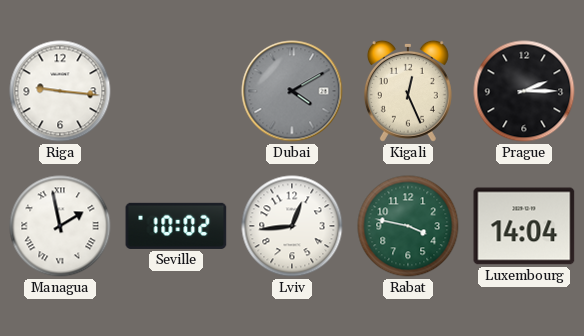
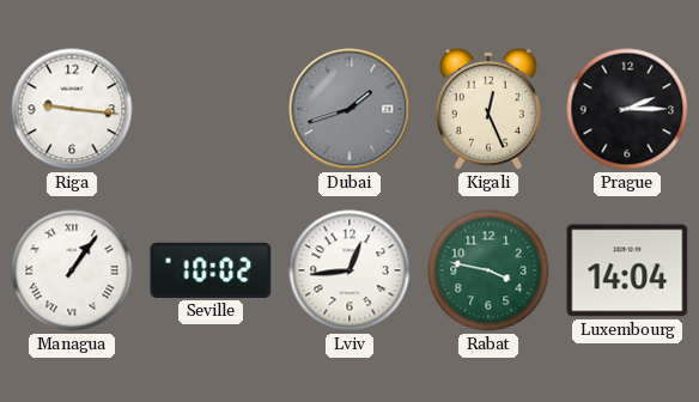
Dubai: 4:10 -> 1:42
Managua: 1:58 -> 1:06
